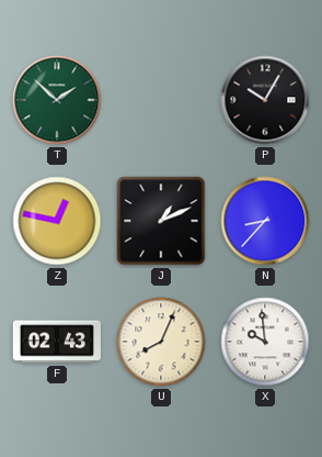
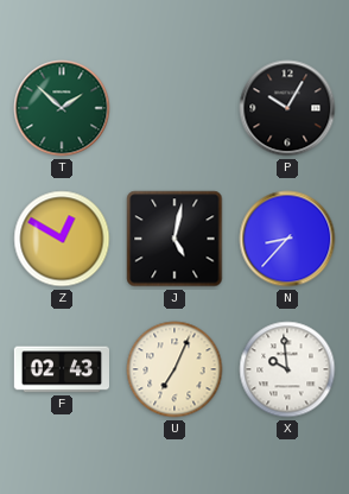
Z: 12:47 -> 12:50
J: 1:11 -> 5:02
U: 8:04 -> 7:04
